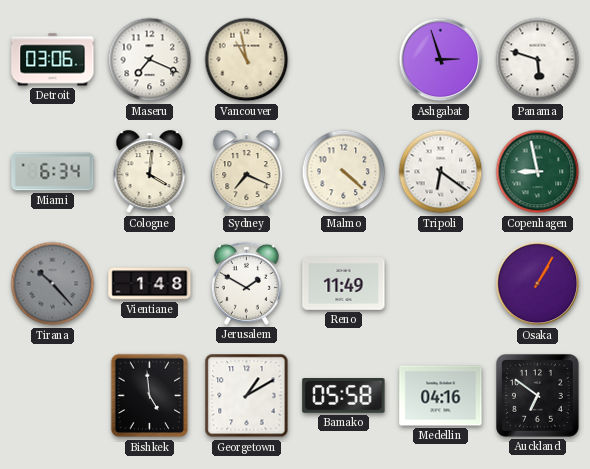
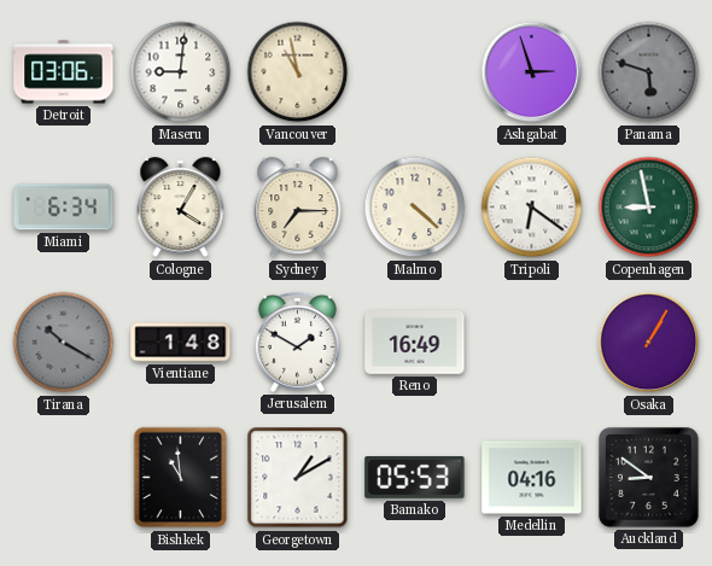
Maseru: 7:19 -> 9:01
Panama dial: white -> grey
Cologne: 4:01 -> 4:05
Sydney: 7:19 -> 7:15
Tirana: 10:23 -> 10:20
Reno: 11:49 -> 16:49
Bishkek: 4:59 -> 10:59
Bamako: 05:58 -> 05:53
Auckland: 6:51 -> 8:51
